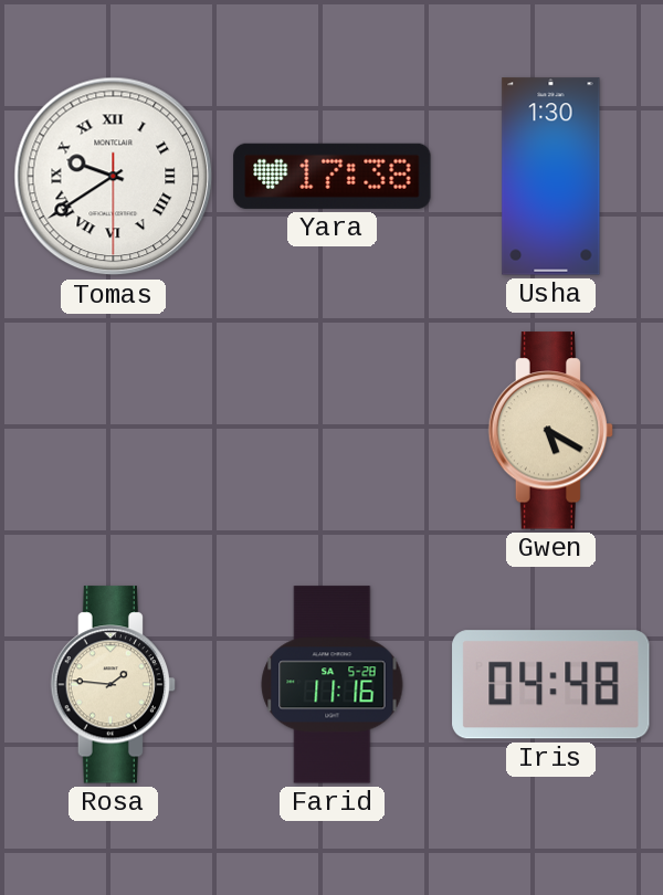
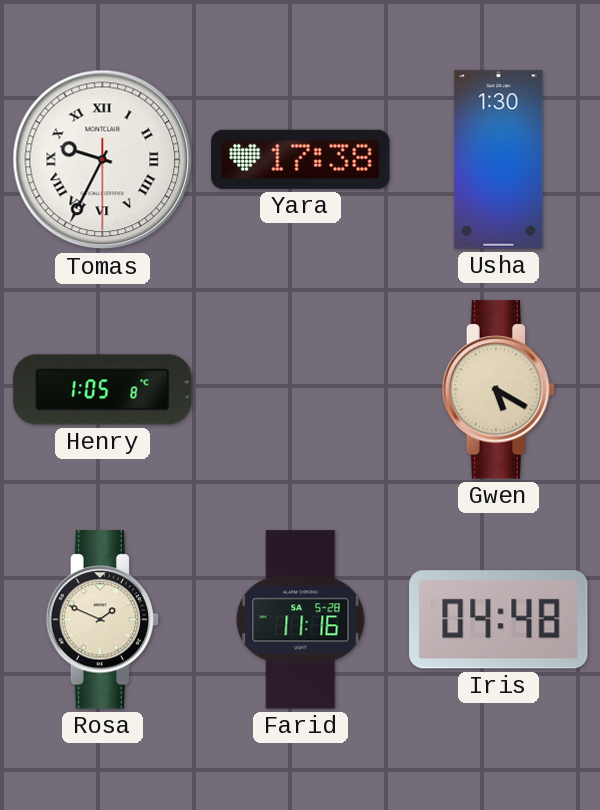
Tomas: 9:39 -> 9:34
Henry: none -> 1:05
Rosa: 1:46 -> 1:49
